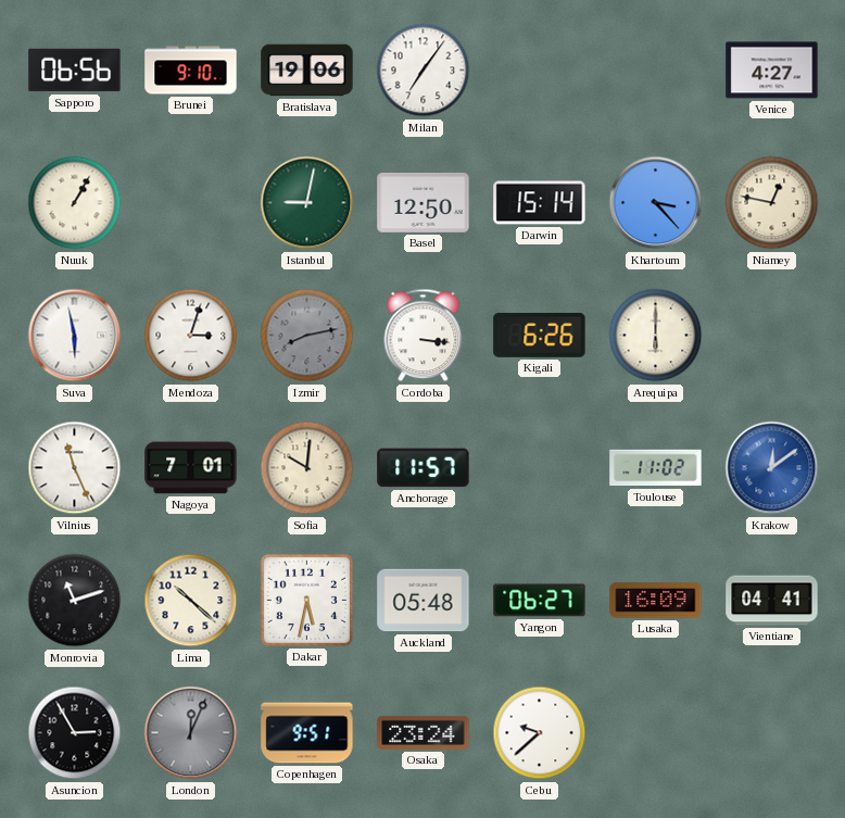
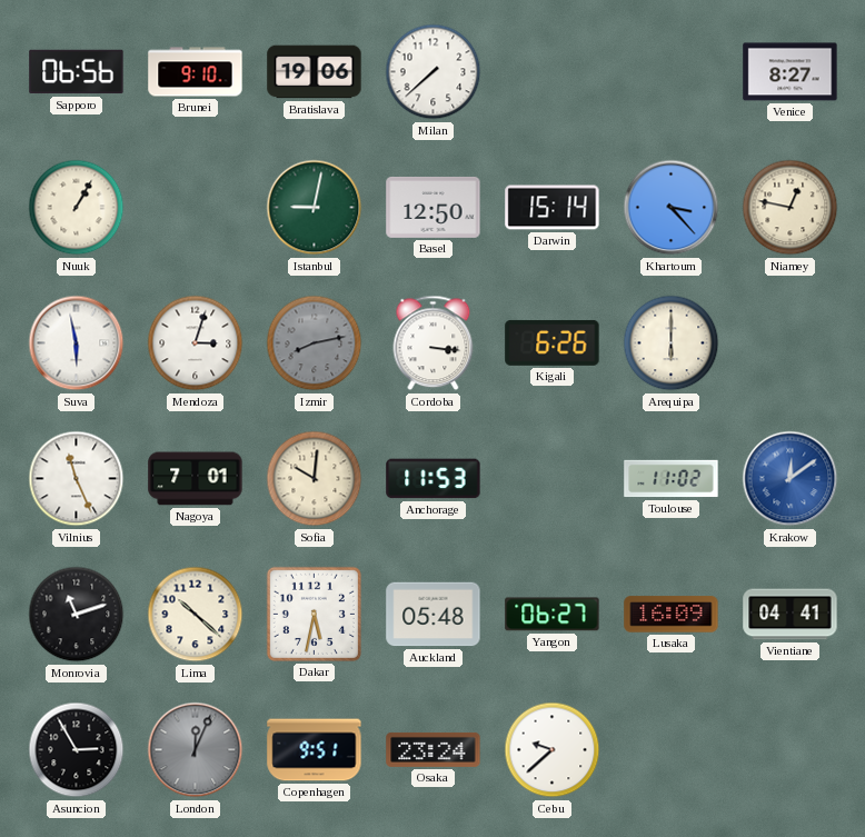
Milan: 7:06 -> 7:38
Venice: 4:27 -> 8:27
Anchorage: 11:57 -> 11:53
